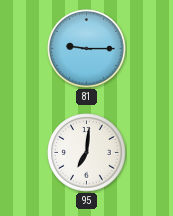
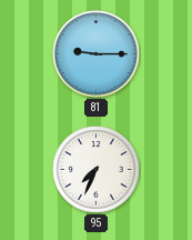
95: 7:01 -> 7:34
